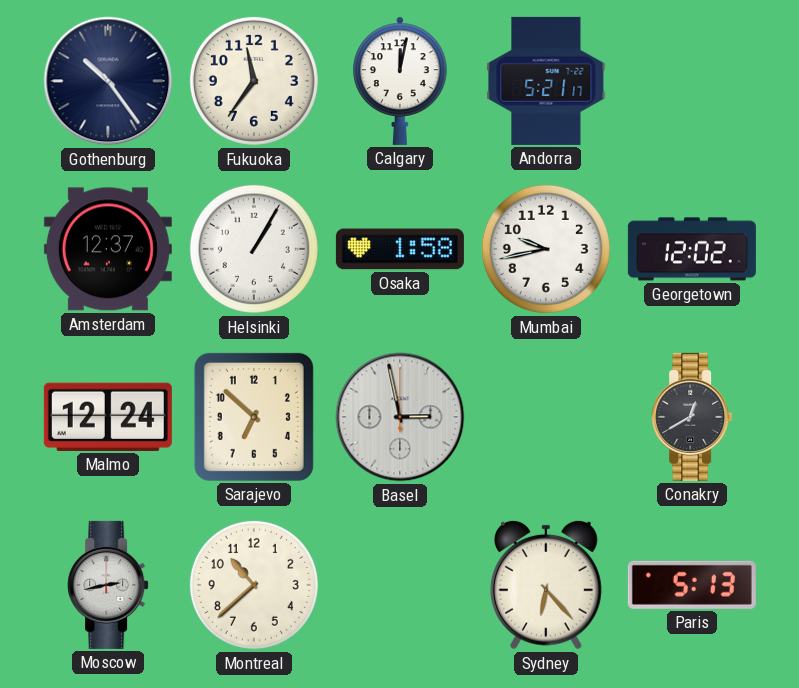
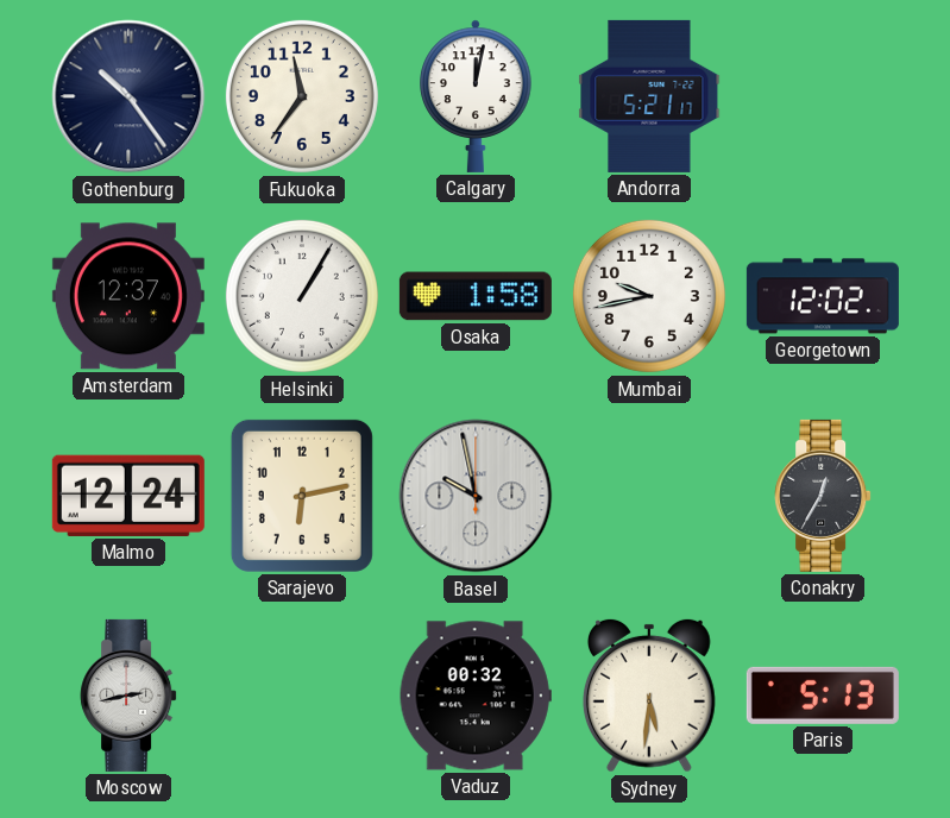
Sarajevo: 6:52 -> 6:13
Basel: 2:58 -> 9:58
Conakry: 12:40 -> 12:35
Montreal: 10:38 -> none
Vaduz: none -> 00:32
Sydney: 6:23 -> 5:31
